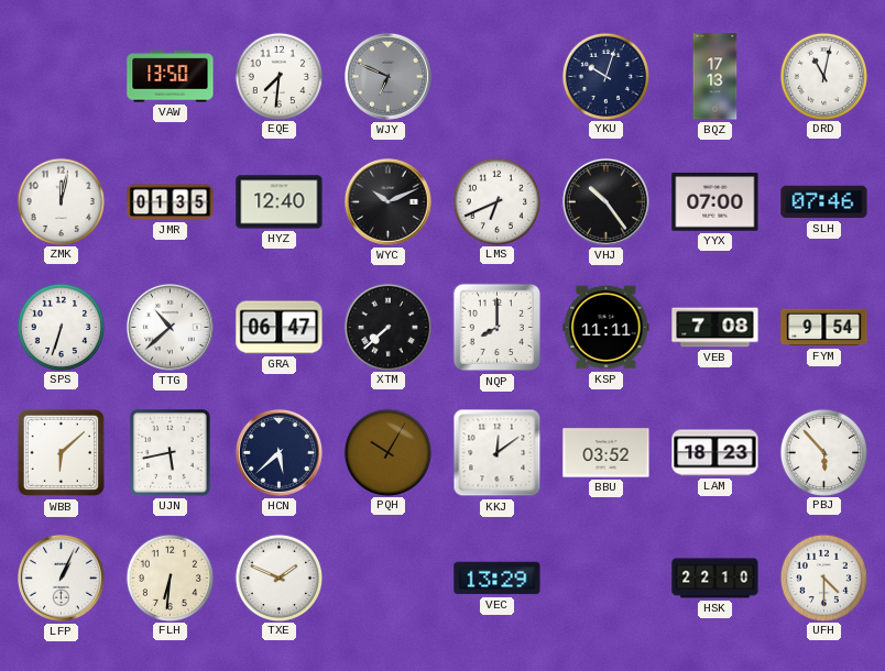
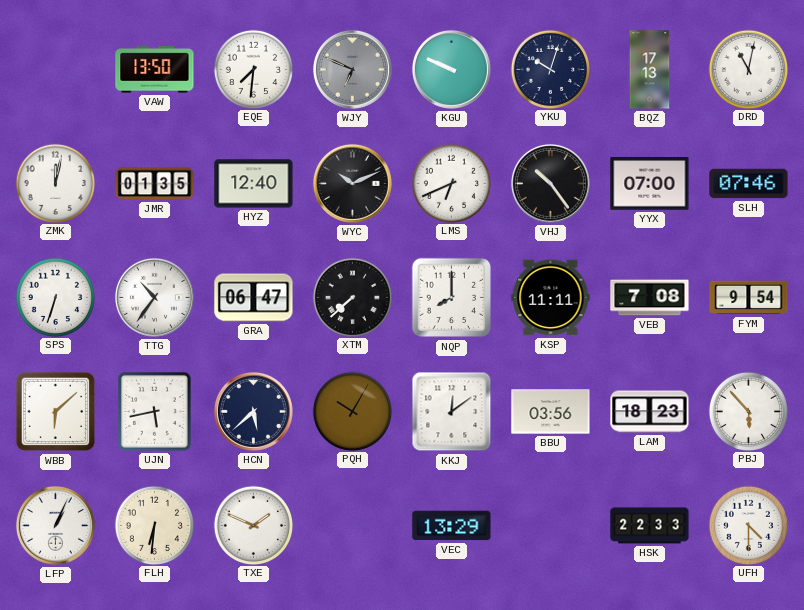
KGU: none -> 9:49
TTG: 10:38 -> 10:36
BBU: 03:52 -> 03:56
HSK: 22:10 -> 22:33
